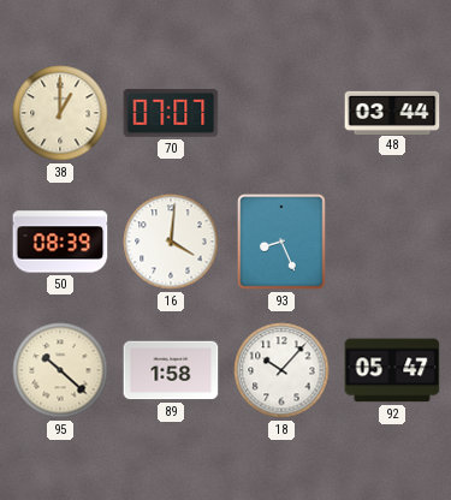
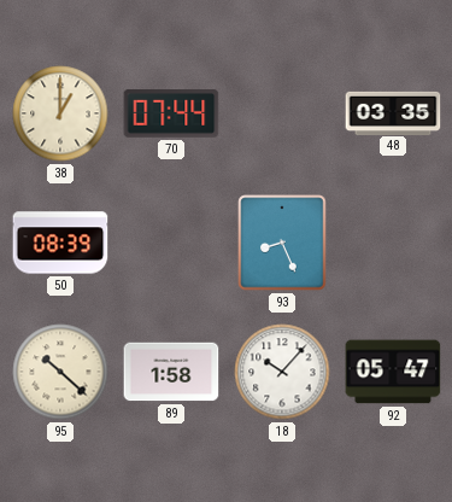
70: 07:07 -> 07:44
48: 03:44 -> 03:35
16: 4:01 -> none
